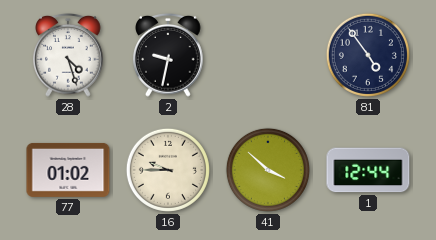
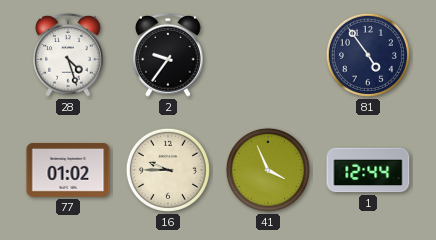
2: 9:32 -> 9:36
41: 3:52 -> 3:56
